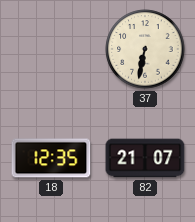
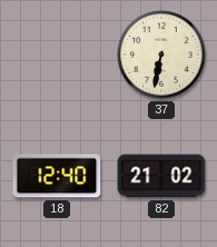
18: 12:35 -> 12:40
82: 21:07 -> 21:02
